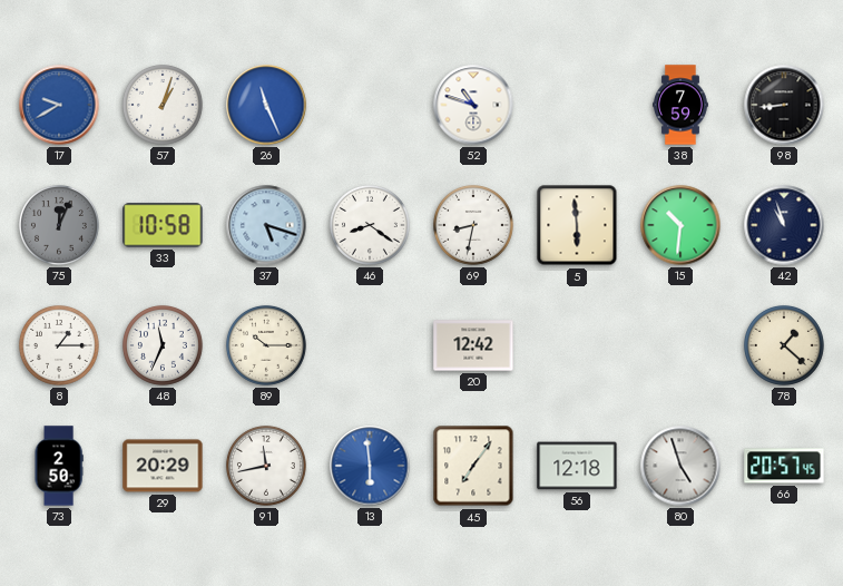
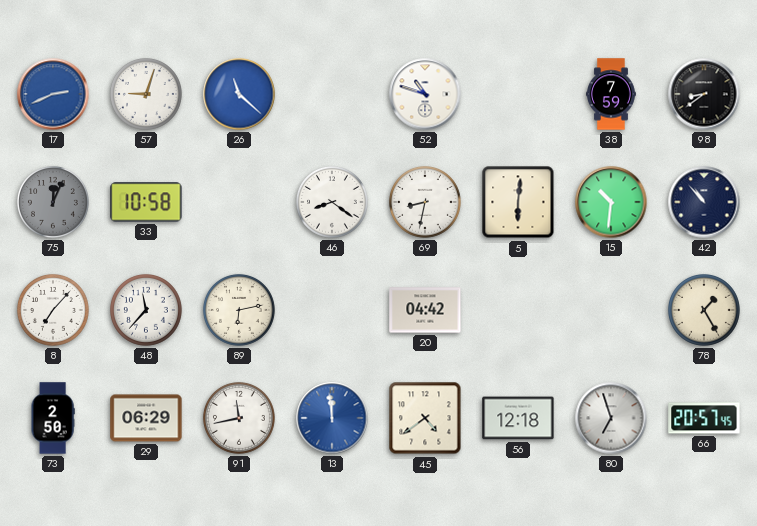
17: 9:40 -> 2:41
57: 1:03 -> 9:03
26: 11:26 -> 11:22
98: 8:44 -> 8:39
37: 5:18 -> none
5: 5:59 -> 6:01
42: 10:57 -> 10:53
8: 1:15 -> 7:07
48: 11:34 -> 11:37
89: 10:15 -> 6:13
20: 12:42 -> 04:42
78: 1:22 -> 1:25
29: 20:29 -> 06:29
13: 5:59 -> 11:59
45: 7:06 -> 4:39
80: 4:57 -> 6:57
